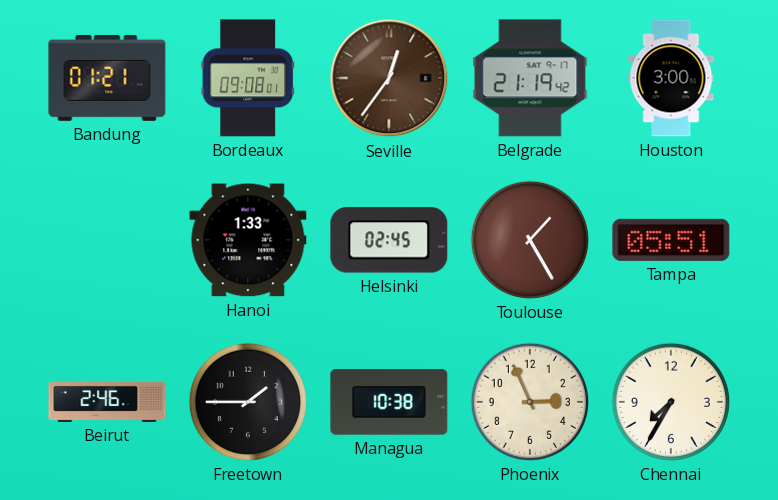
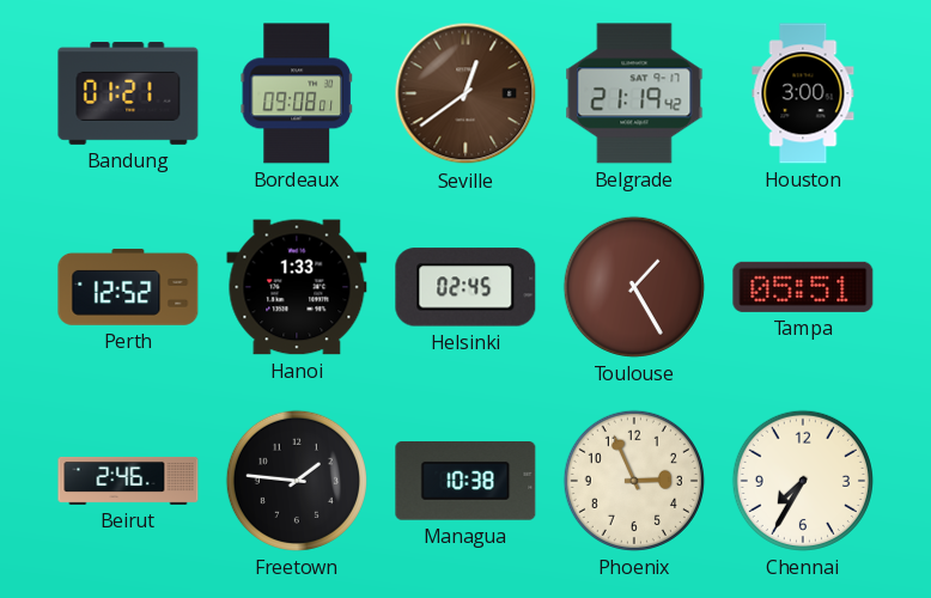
Seville: 12:36 -> 12:39
Perth: none -> 12:52
Freetown: 1:45 -> 1:46
